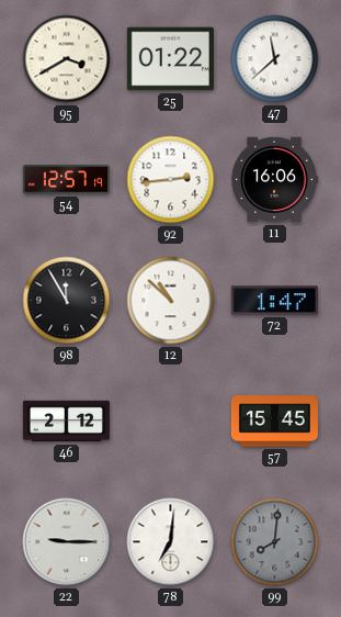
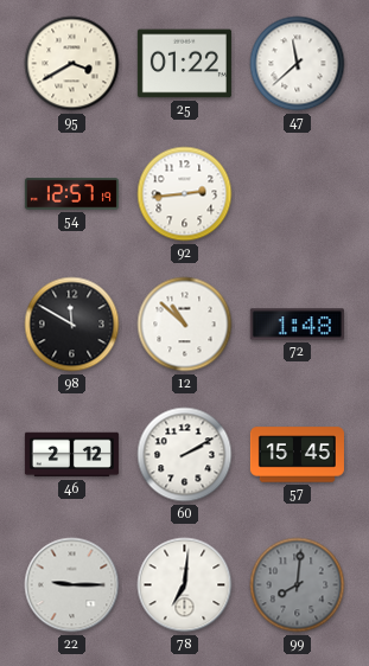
11: 16:06 -> none
98: 11:55 -> 11:50
72: 1:47 -> 1:48
60: none -> 2:10
